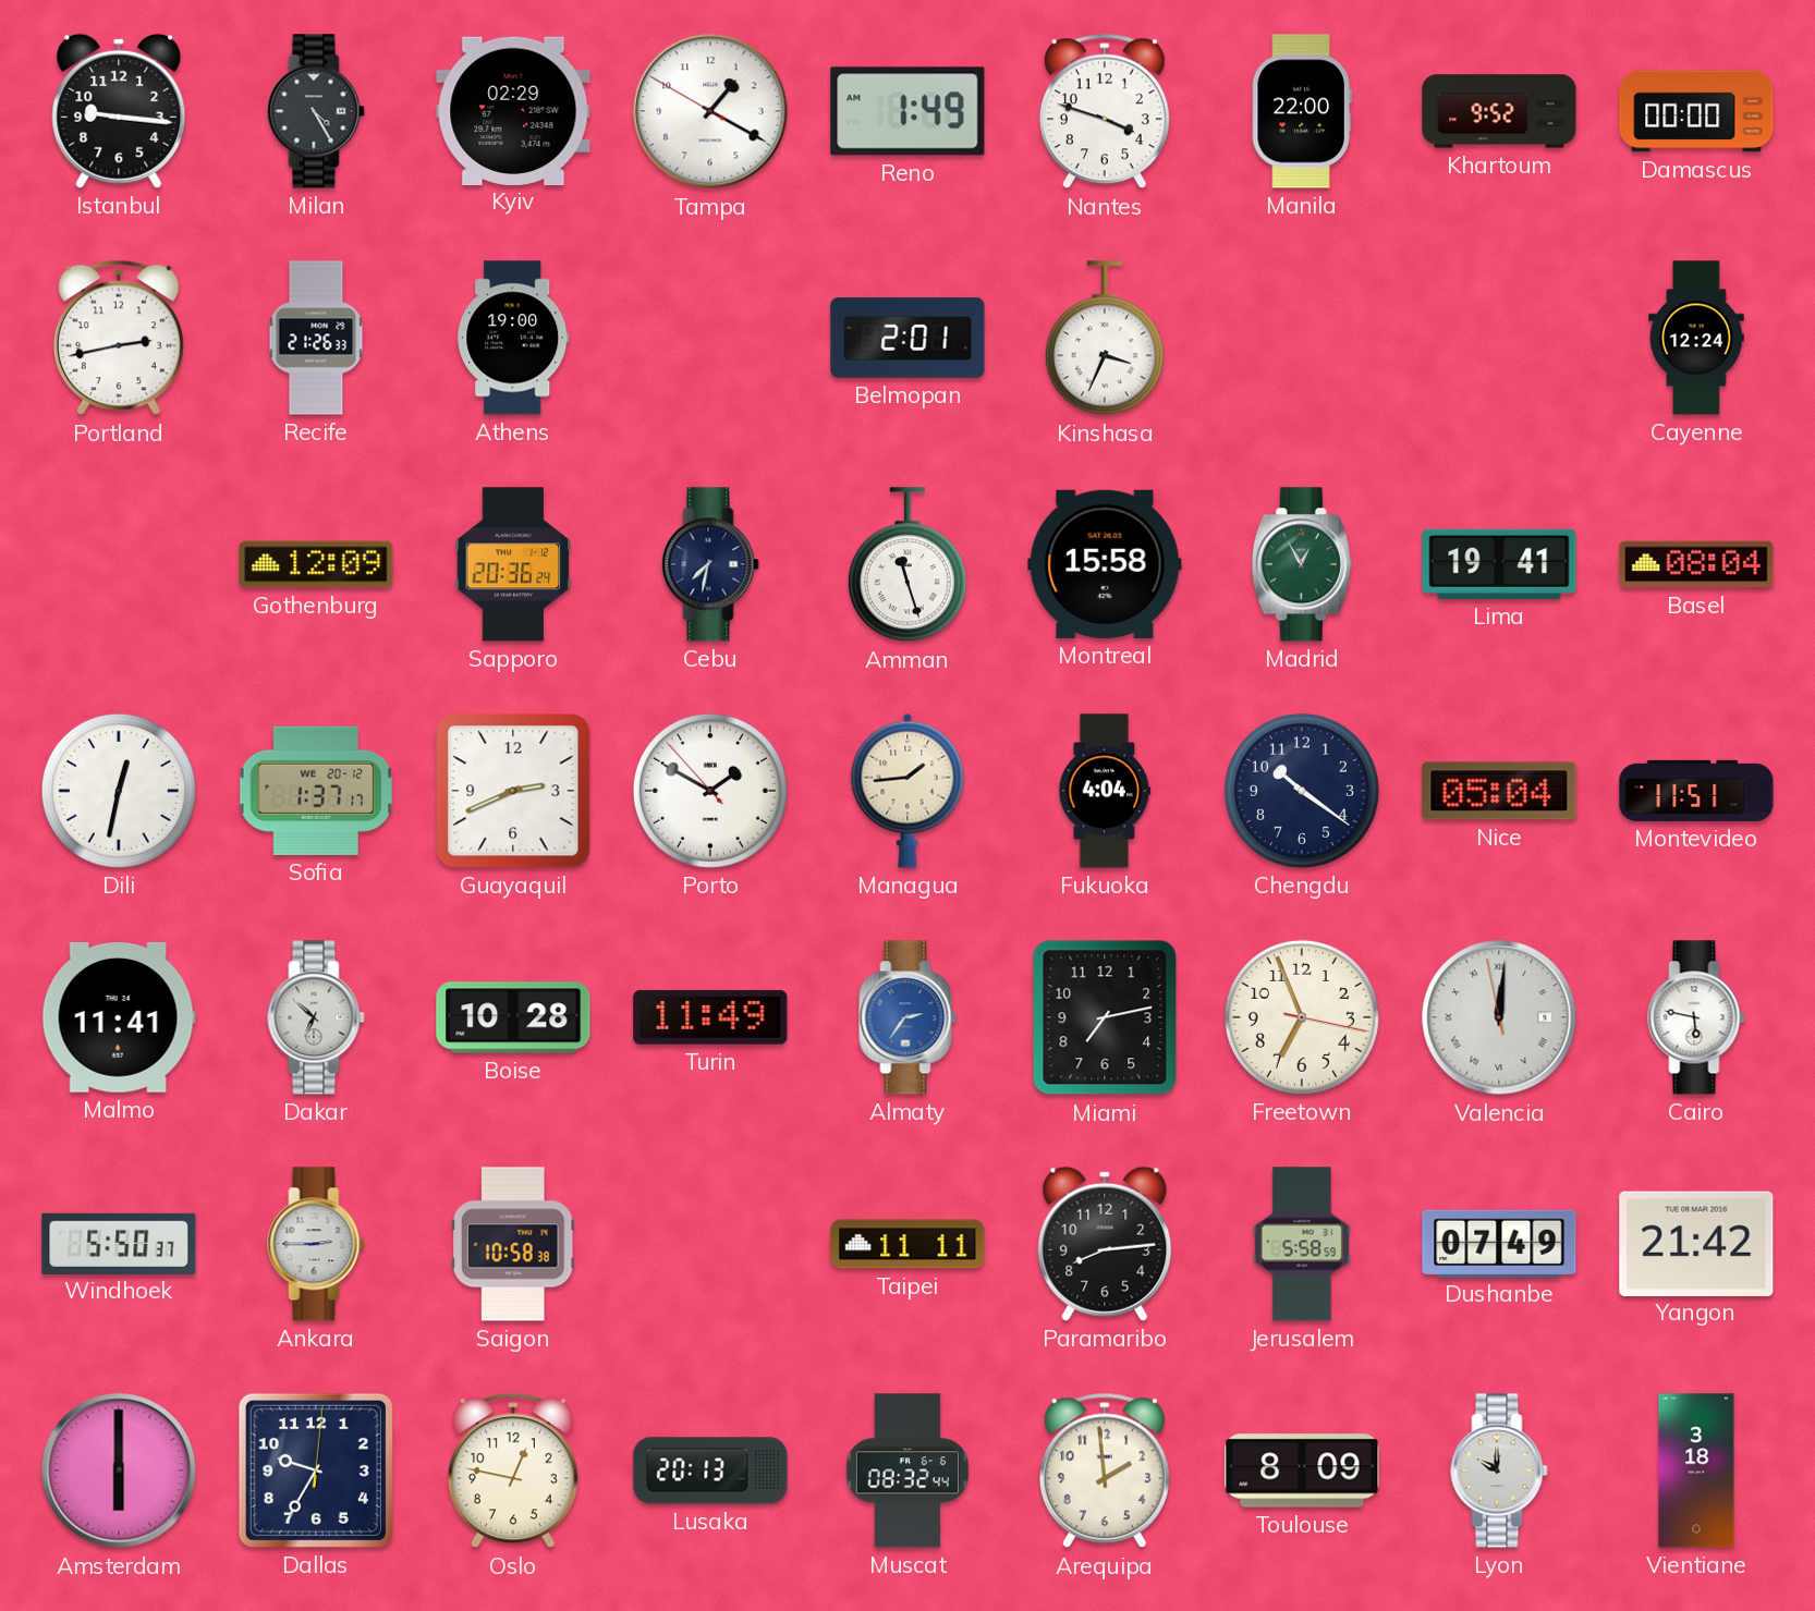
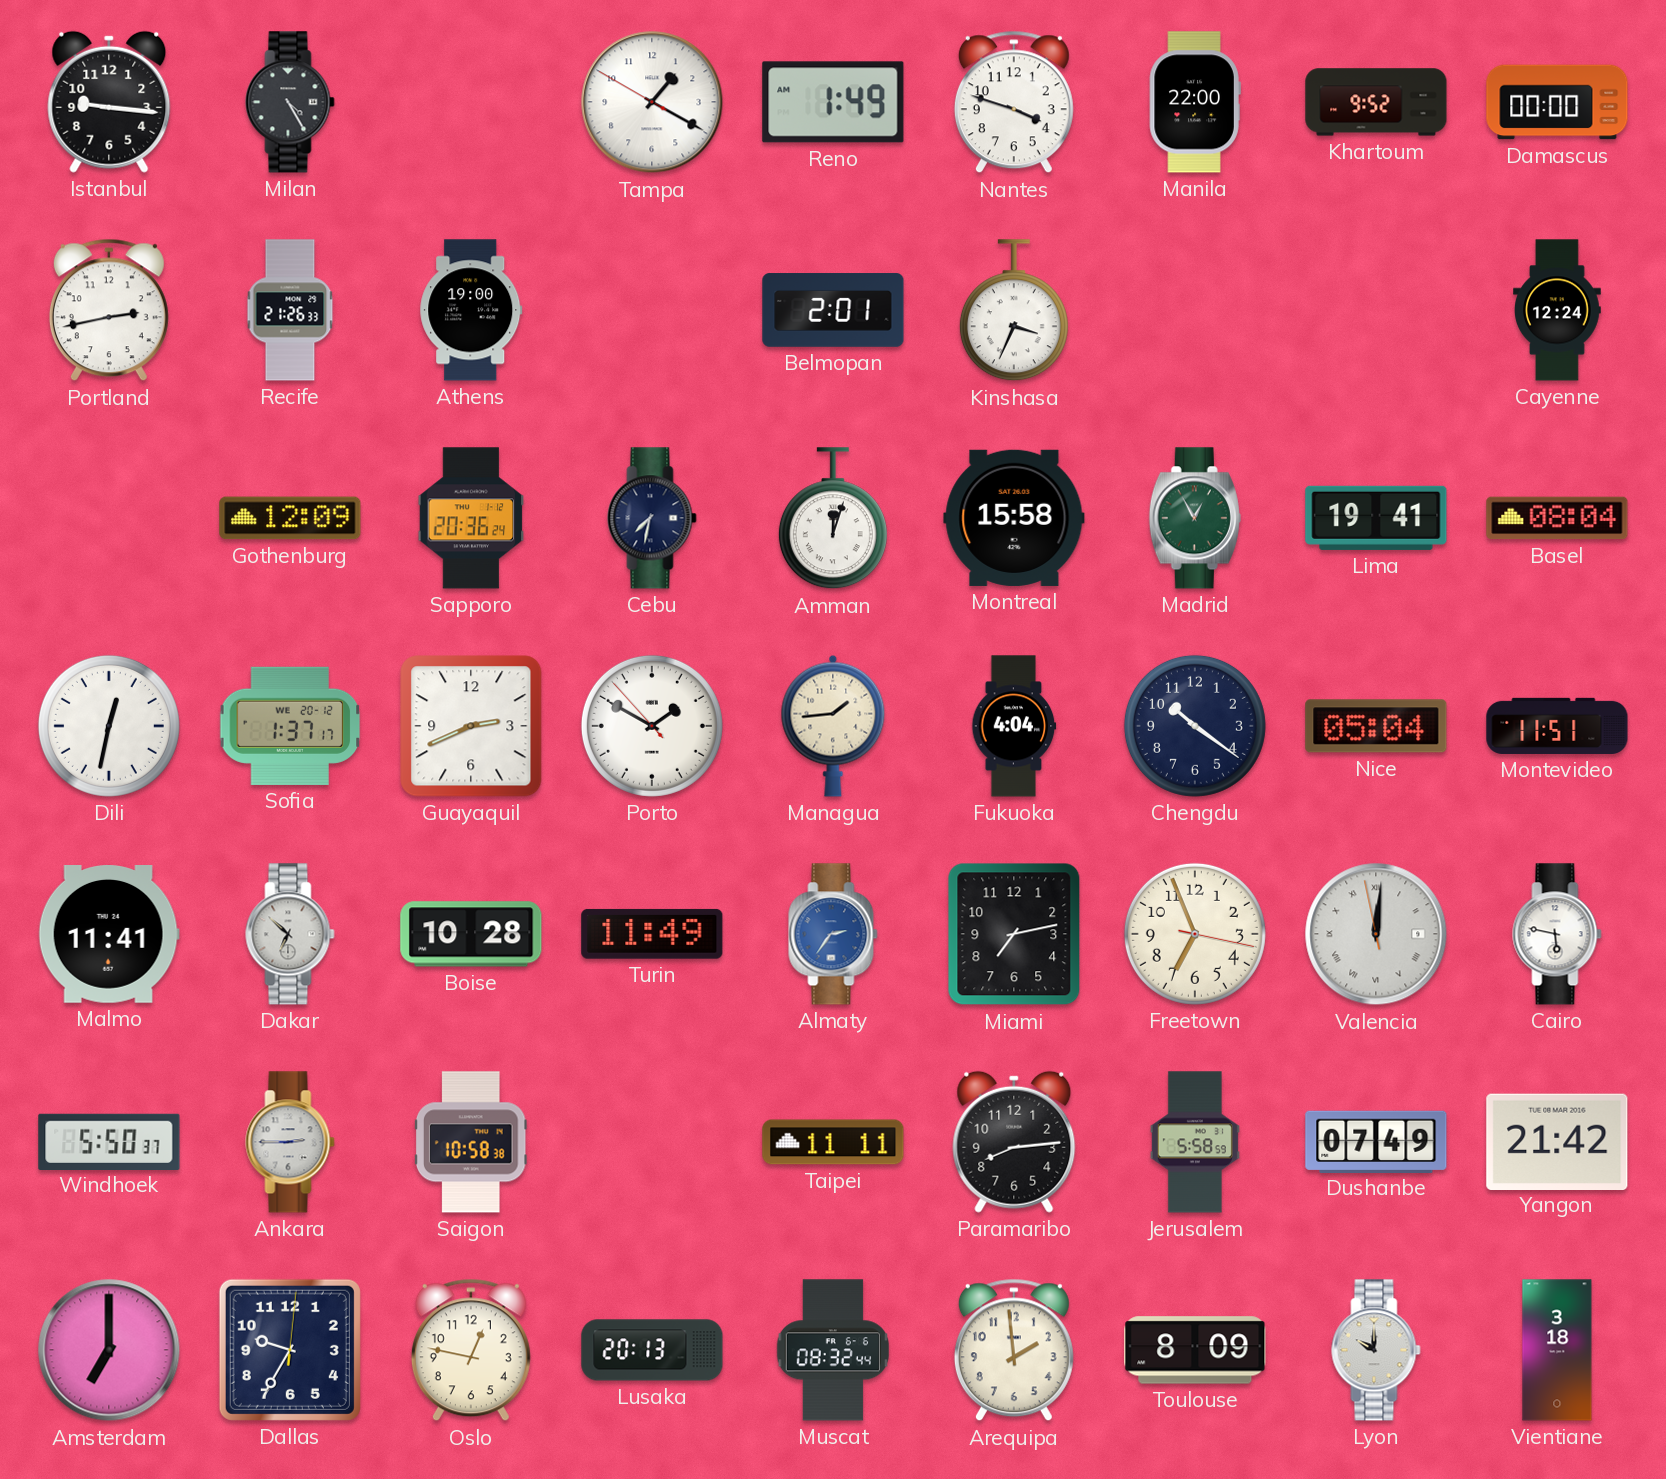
Kyiv: 02:29 -> none
Amman: 11:27 -> 12:03
Amsterdam: 6:00 -> 7:00
